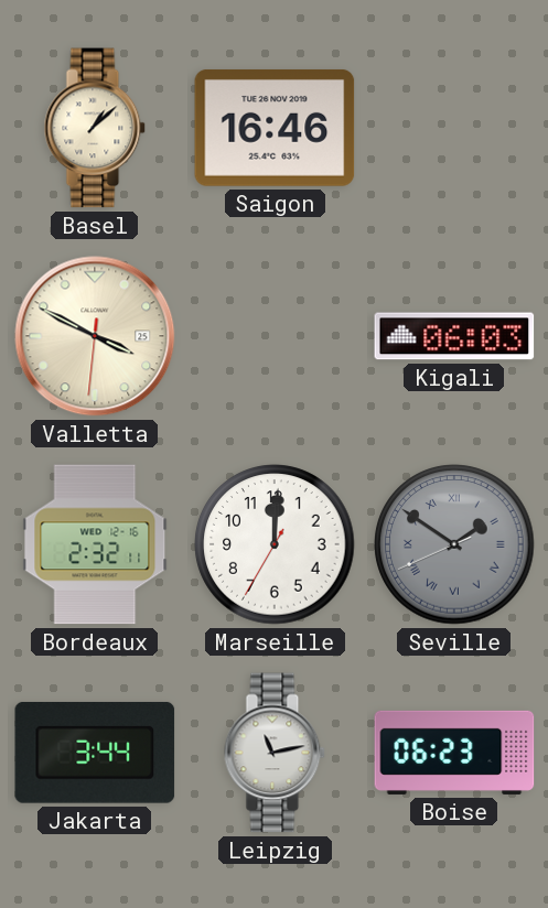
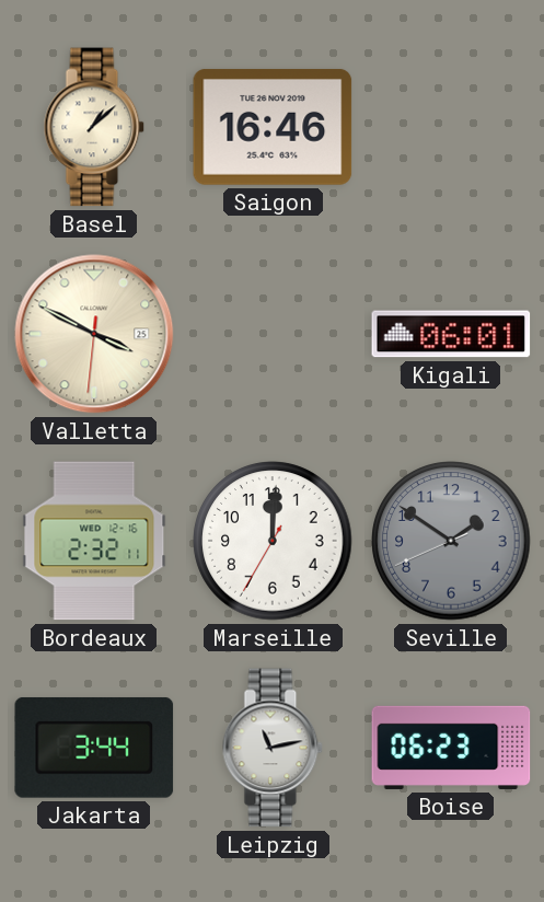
Kigali: 06:03 -> 06:01
Seville numerals: Roman -> Arabic
